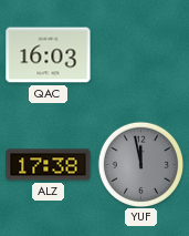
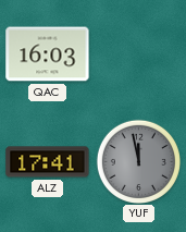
ALZ: 17:38 -> 17:41
